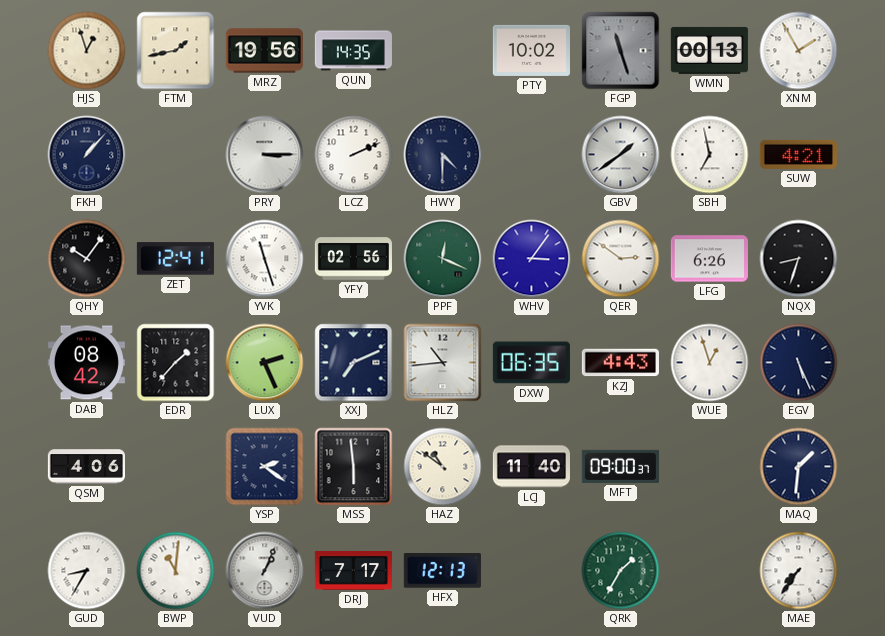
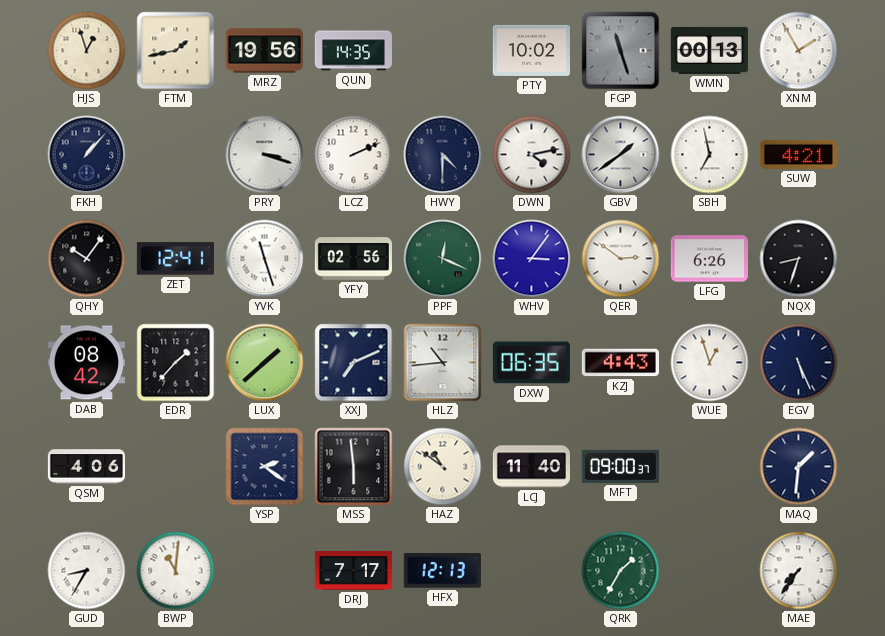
PRY: 3:15 -> 3:18
DWN: none -> 4:13
LUX: 2:26 -> 1:38
VUD: 1:04 -> none
